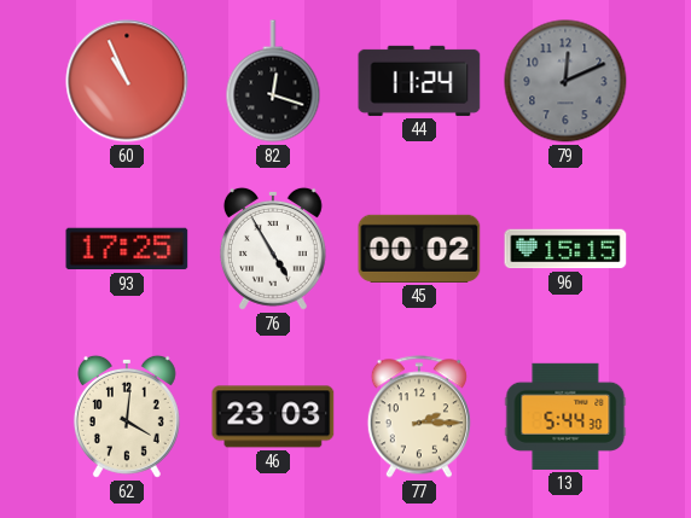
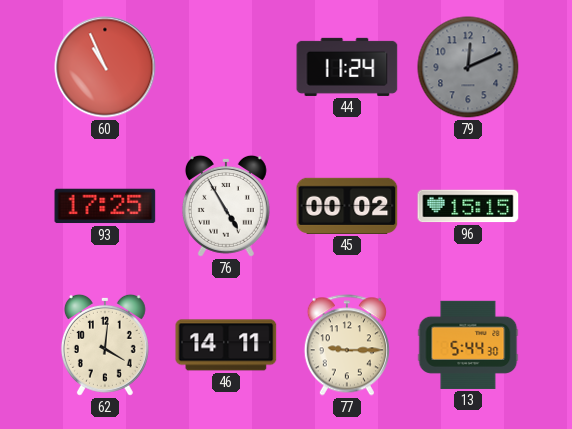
82: 12:18 -> none
46: 23:03 -> 14:11
77: 2:15 -> 9:15
